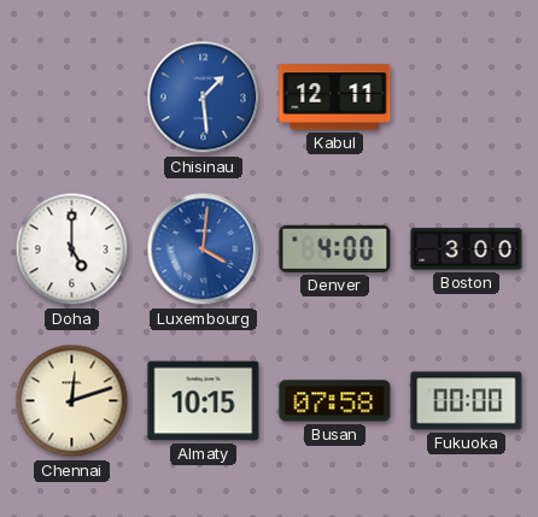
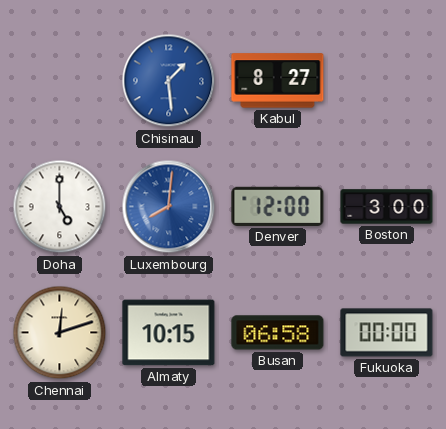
Kabul: 12:11 -> 8:27
Luxembourg: 4:01 -> 8:01
Denver: 4:00 -> 12:00
Busan: 07:58 -> 06:58
